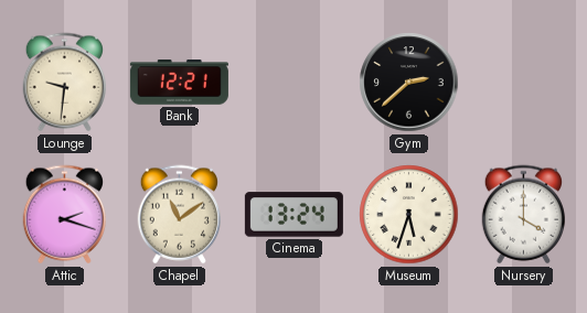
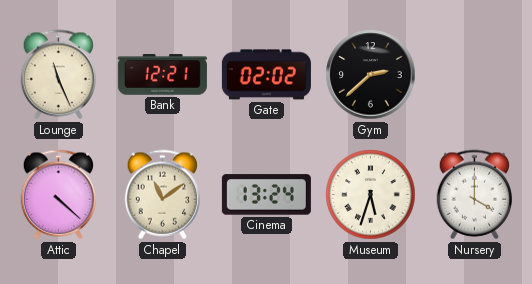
Lounge: 9:31 -> 11:26
Gate: none -> 02:02
Attic: 2:18 -> 4:22
